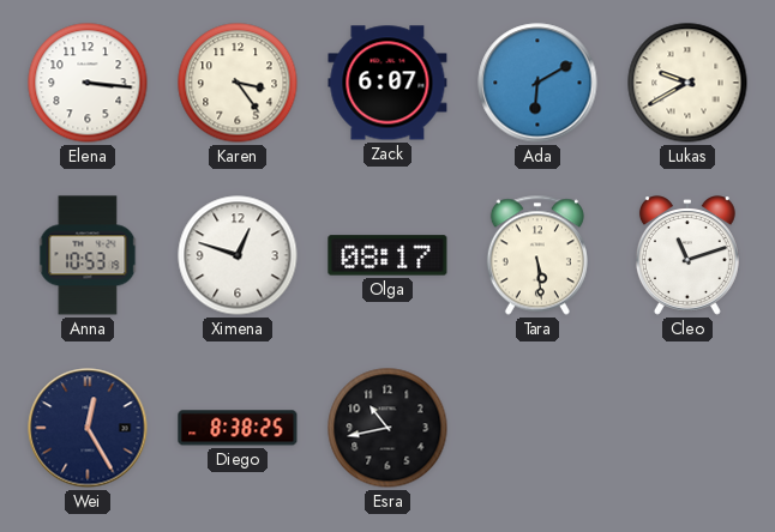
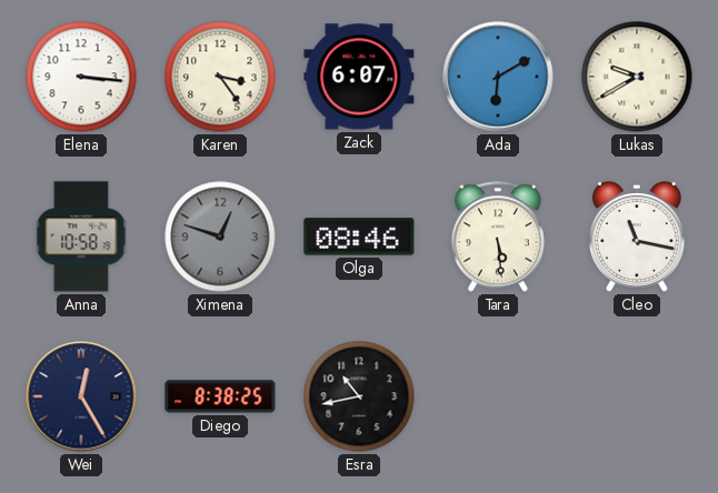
Anna: 10:53 -> 10:58
Ximena dial: white -> grey
Olga: 08:17 -> 08:46
Cleo: 11:12 -> 11:17
